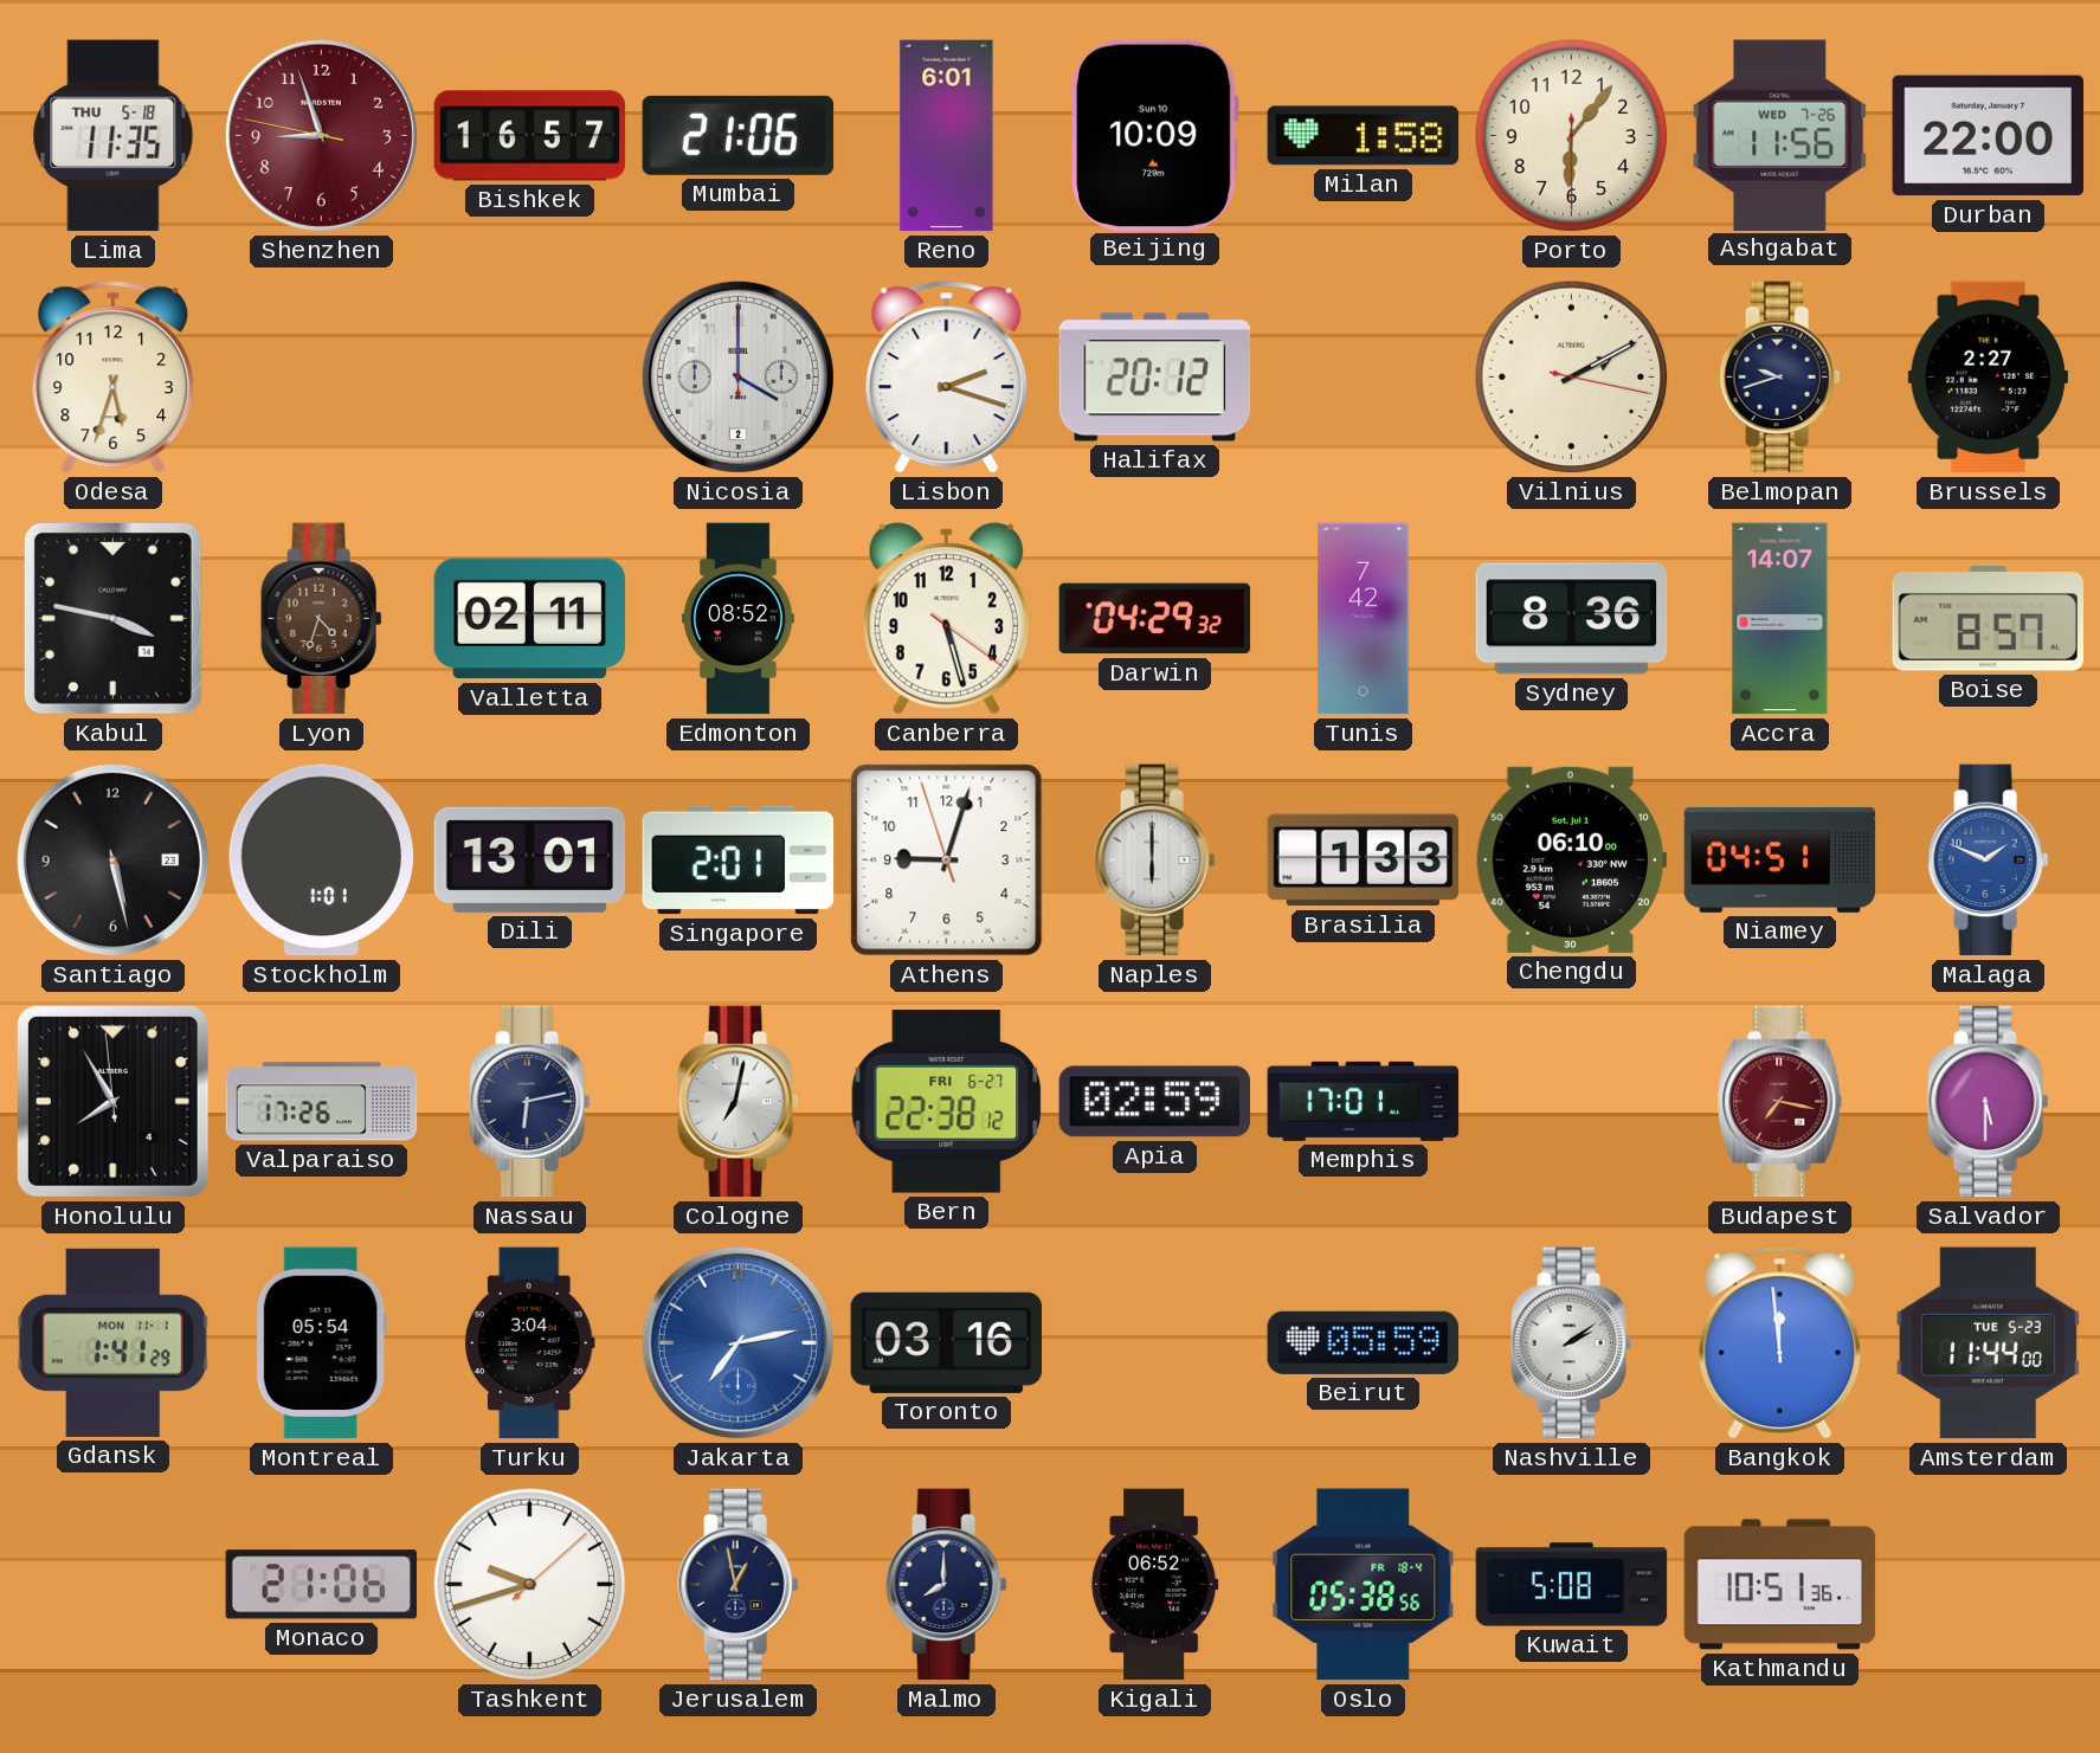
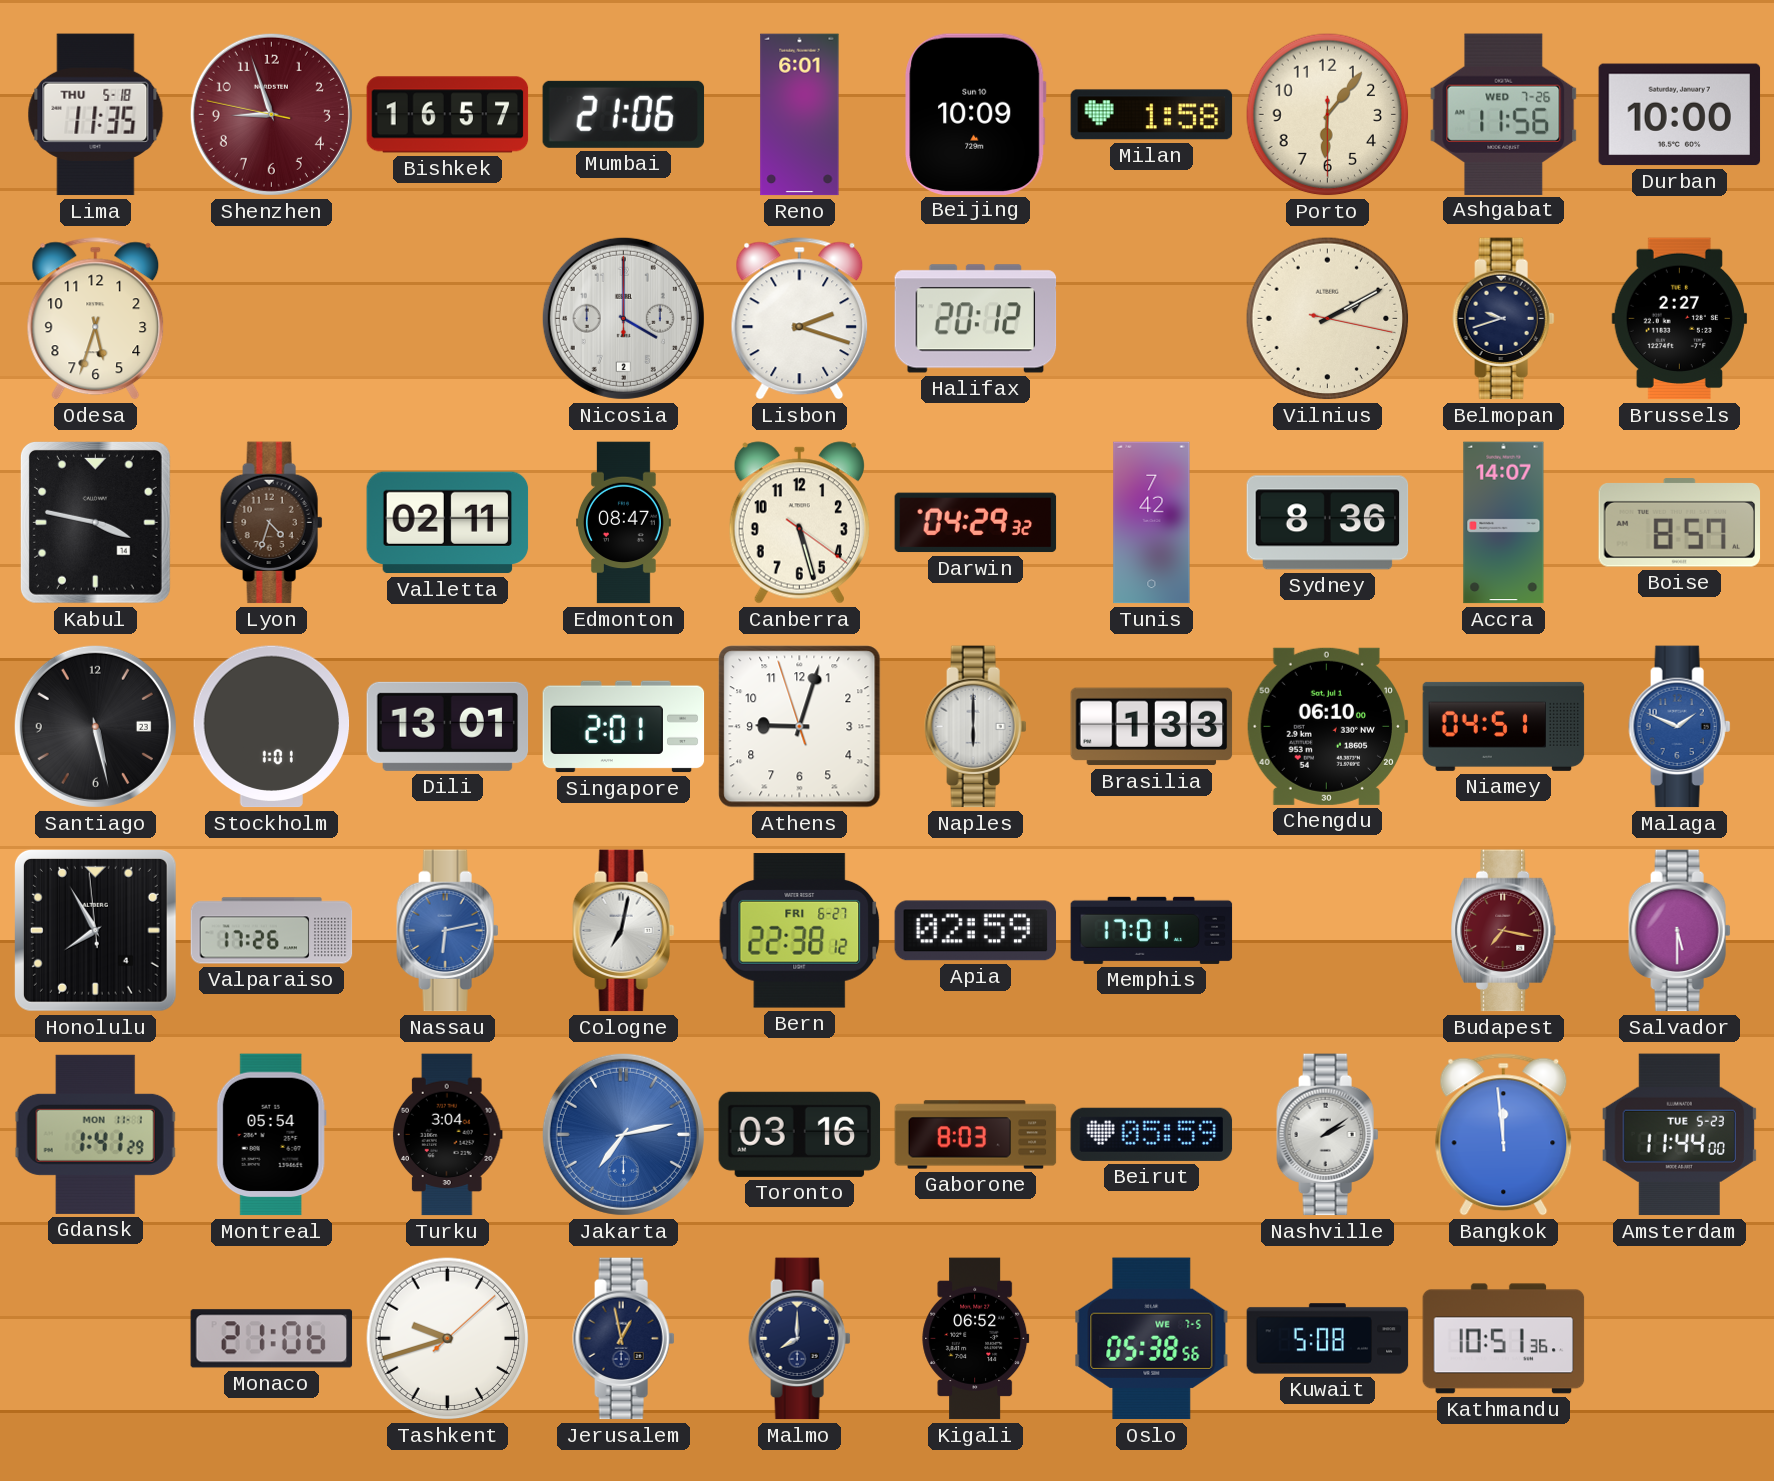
Durban: 22:00 -> 10:00
Edmonton: 08:52 -> 08:47
Nassau dial: navy -> blue
Gaborone: none -> 8:03
Oslo date: FR 18-4 -> WE 7-5
